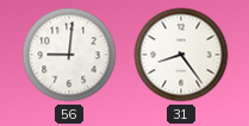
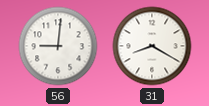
31: 8:24 -> 8:20
